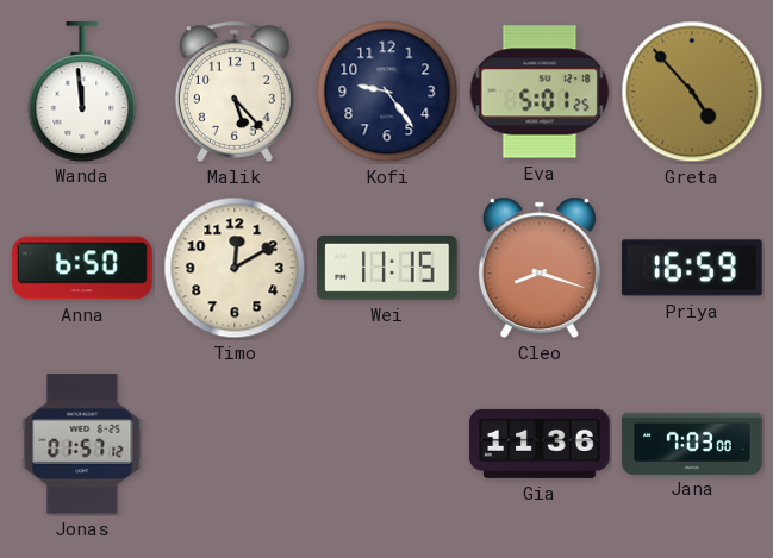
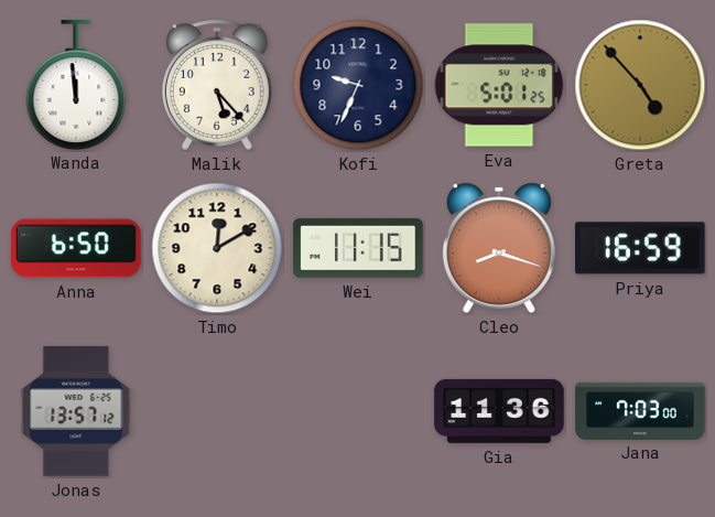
Kofi: 9:24 -> 9:34
Jonas: 01:57 -> 13:57
